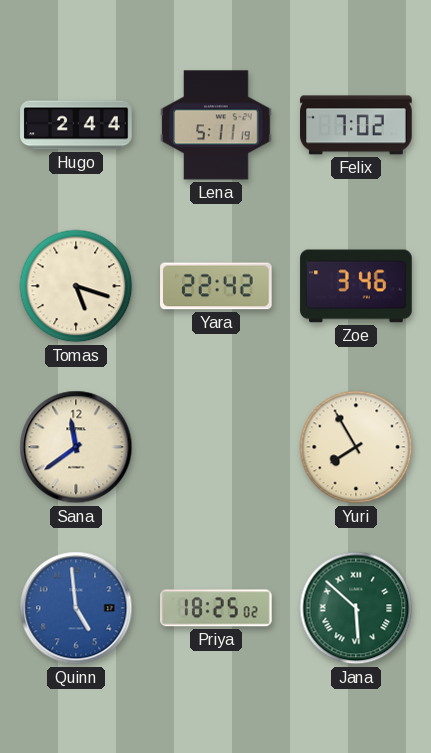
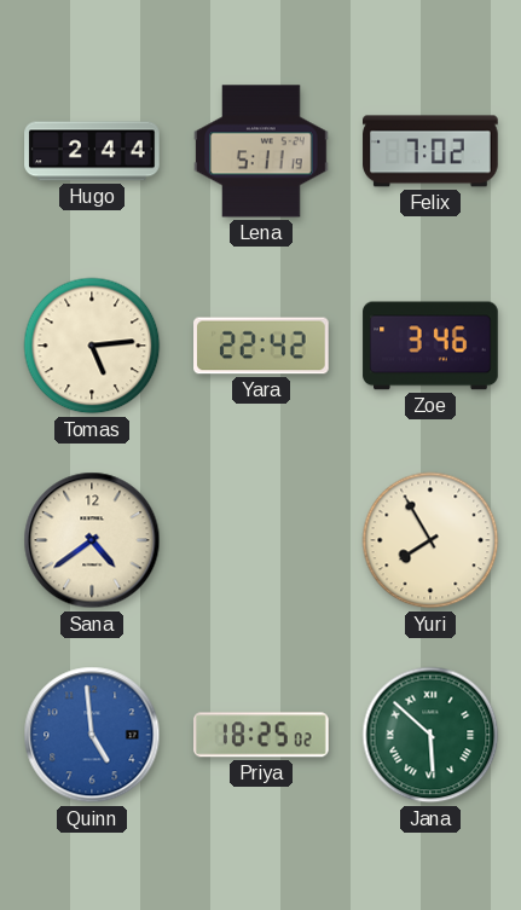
Tomas: 5:18 -> 5:14
Sana: 11:39 -> 4:39
